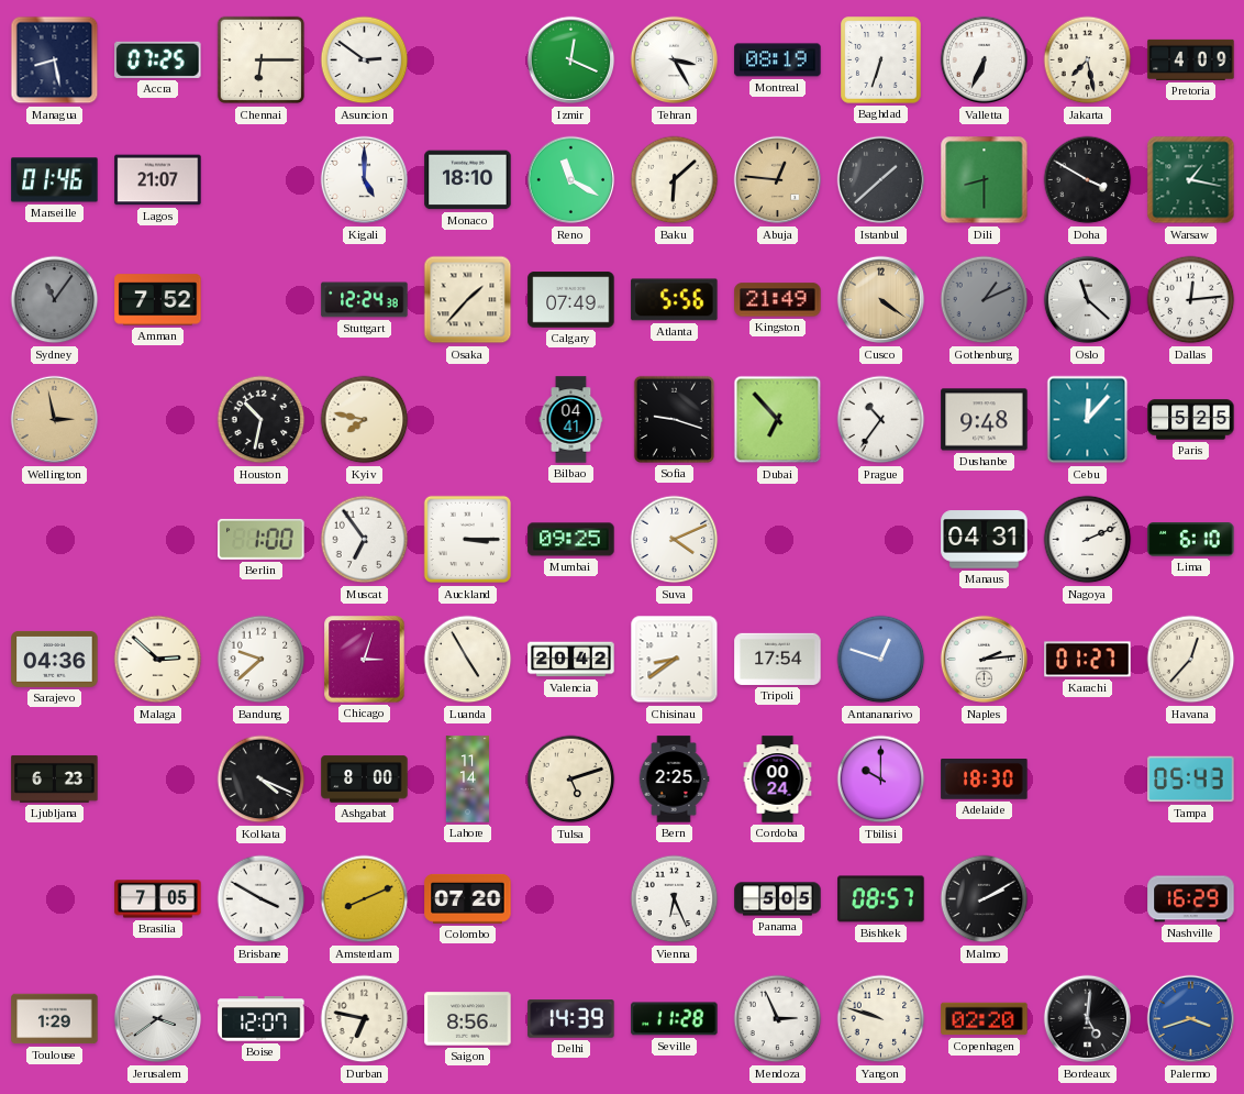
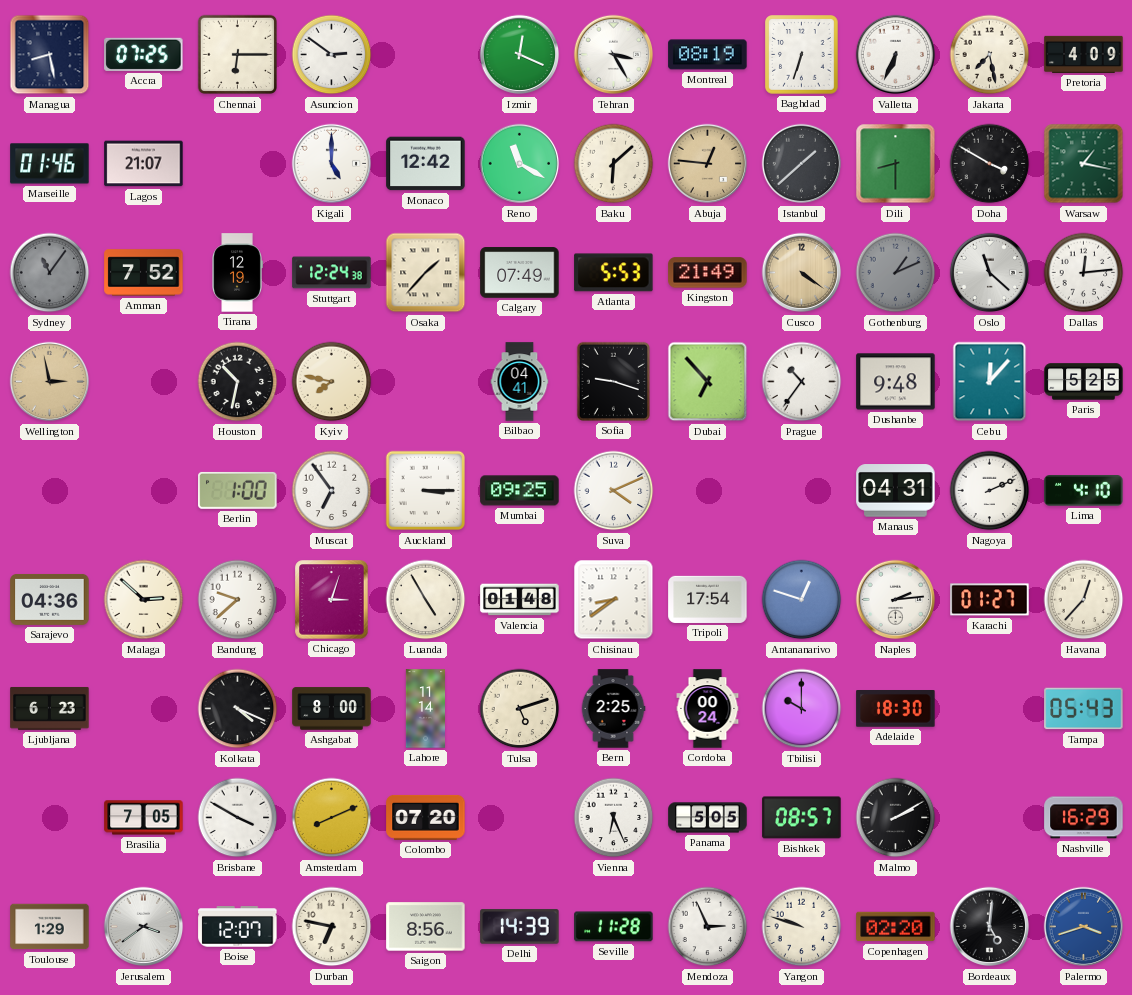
Monaco: 18:10 -> 12:42
Tirana: none -> 12:19
Atlanta: 5:56 -> 5:53
Lima: 6:10 -> 4:10
Valencia: 20:42 -> 01:48
